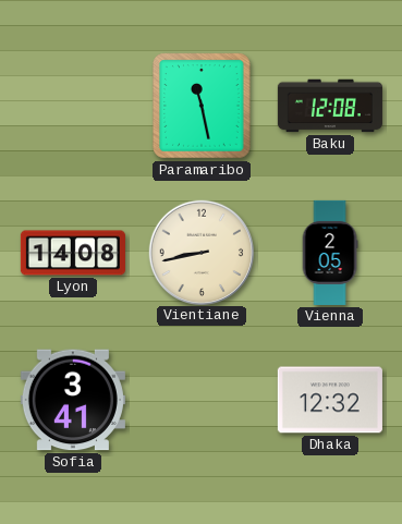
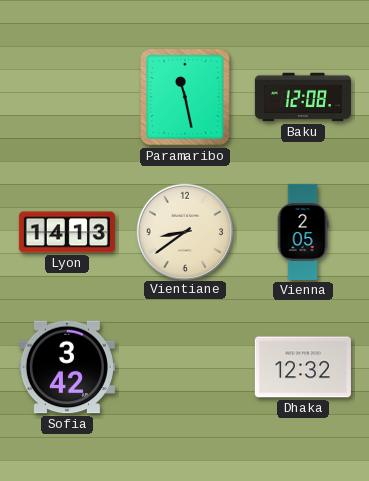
Lyon: 14:08 -> 14:13
Vientiane: 8:43 -> 8:39
Sofia: 3:41 -> 3:42
